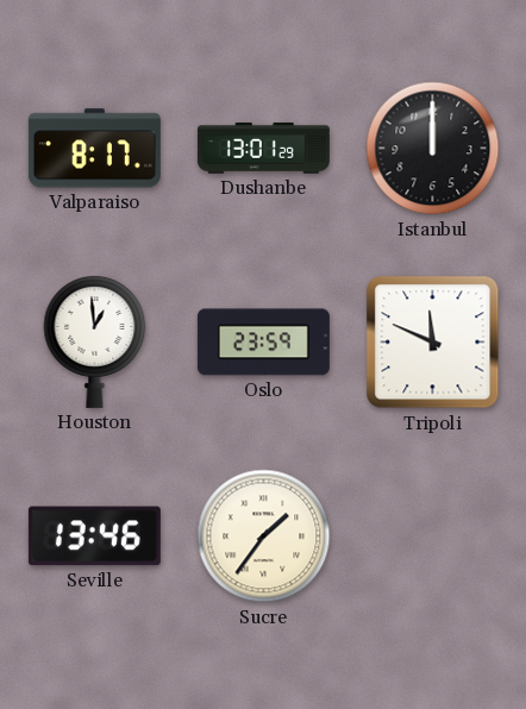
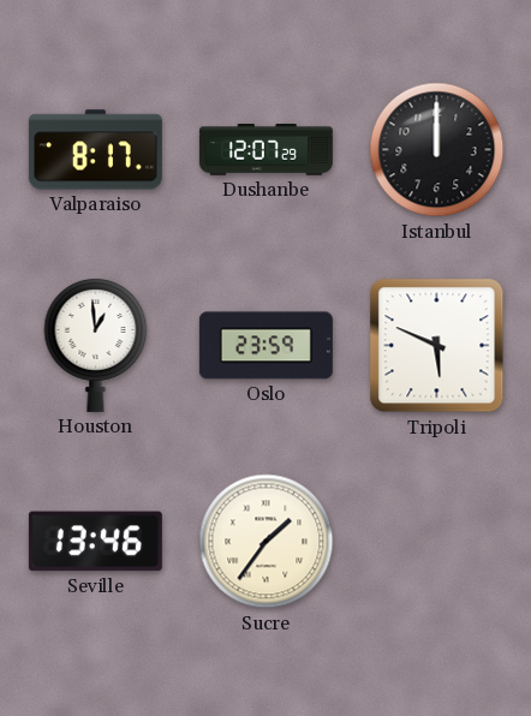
Dushanbe: 13:01 -> 12:07
Tripoli: 11:49 -> 5:49
